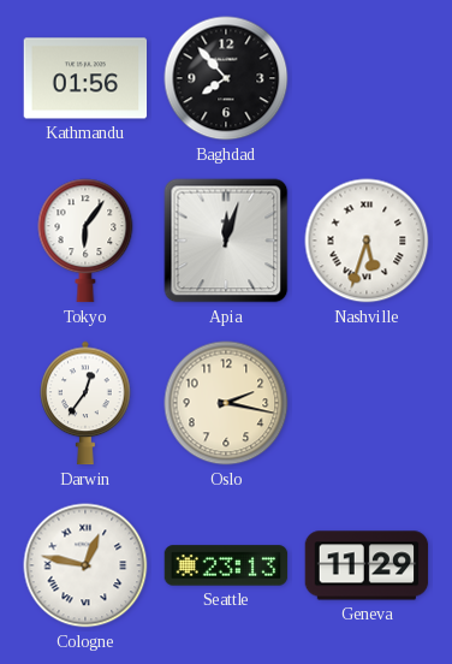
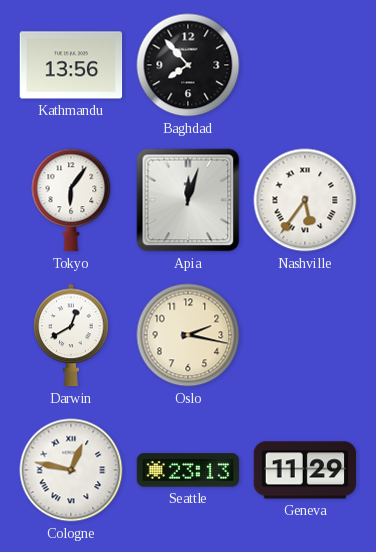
Kathmandu: 01:56 -> 13:56
Nashville: 5:33 -> 5:36
Darwin: 12:36 -> 12:40
